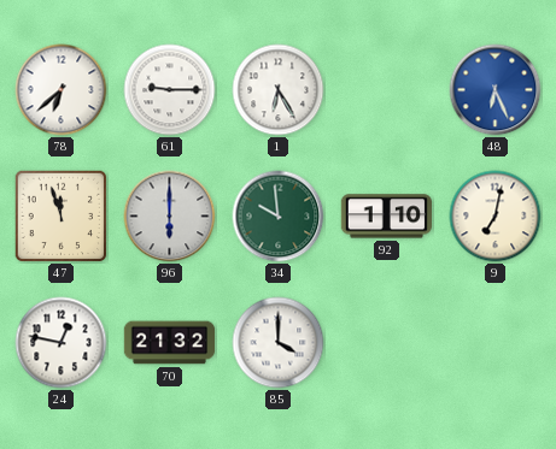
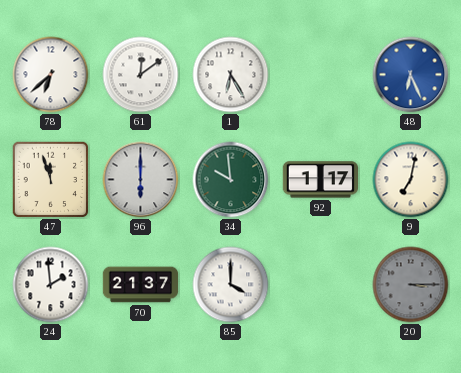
61: 9:15 -> 12:09
92: 1:10 -> 1:17
24: 12:47 -> 1:59
70: 21:32 -> 21:37
20: none -> 3:15
